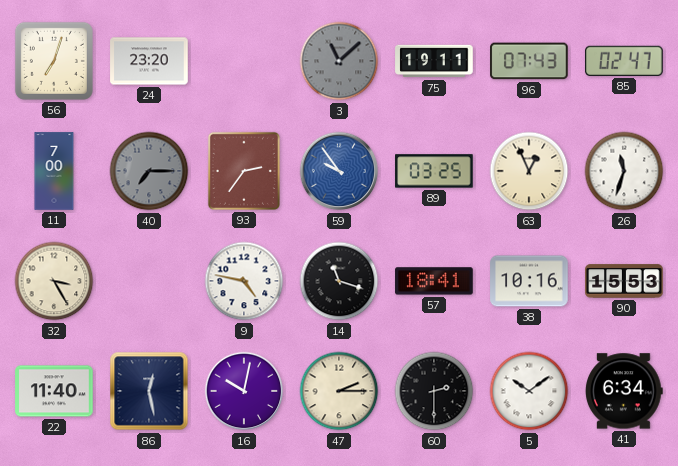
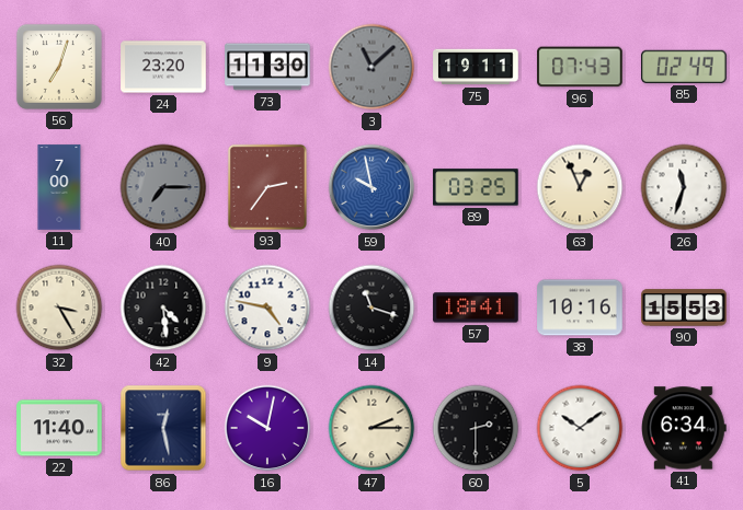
73: none -> 11:30
85: 02:47 -> 02:49
59: 9:54 -> 9:58
42: none -> 4:29
